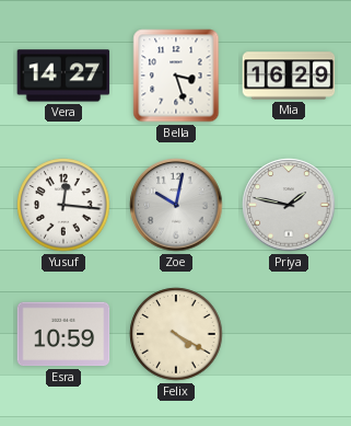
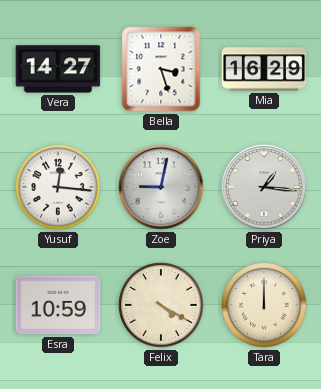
Zoe: 10:02 -> 9:02
Priya: 1:47 -> 1:16
Tara: none -> 12:00
